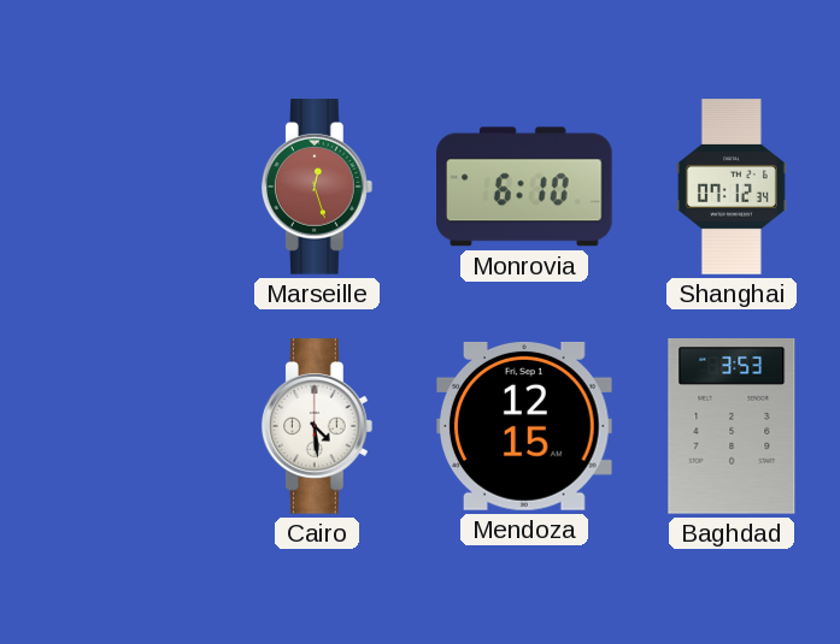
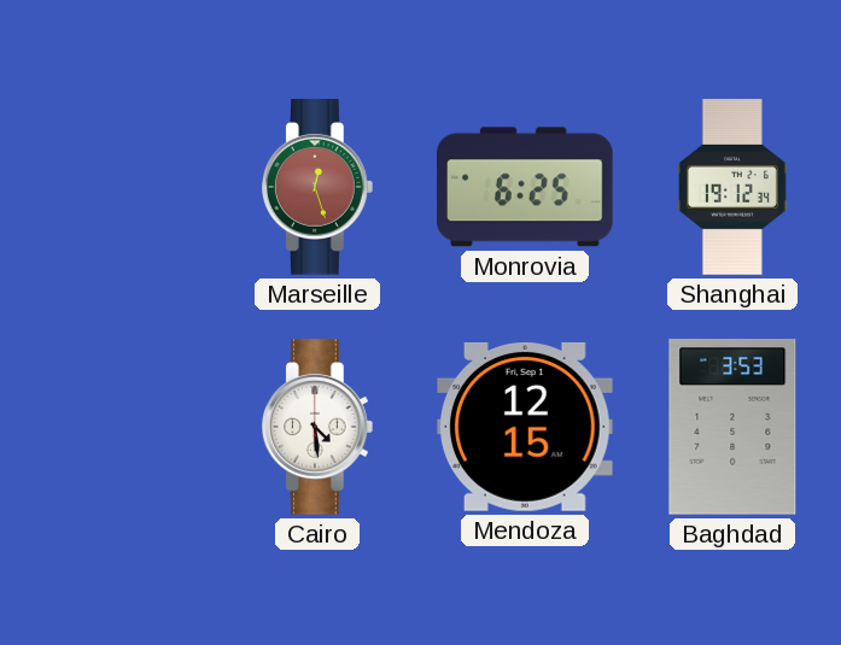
Monrovia: 6:10 -> 6:25
Shanghai: 07:12 -> 19:12
